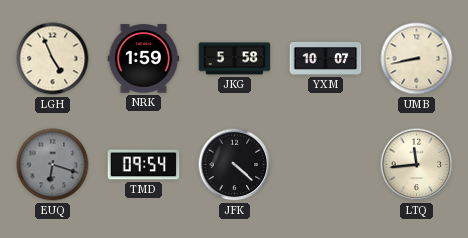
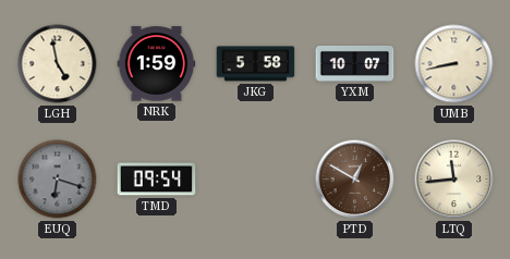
LGH: 4:56 -> 4:58
JFK: 4:22 -> none
PTD: none -> 12:50
